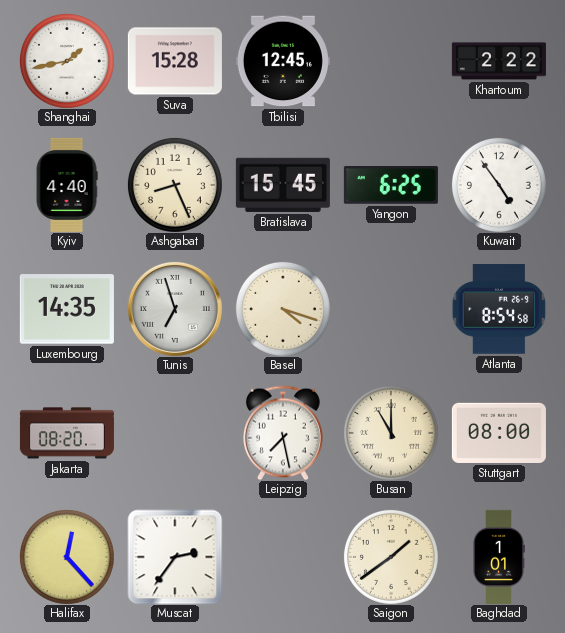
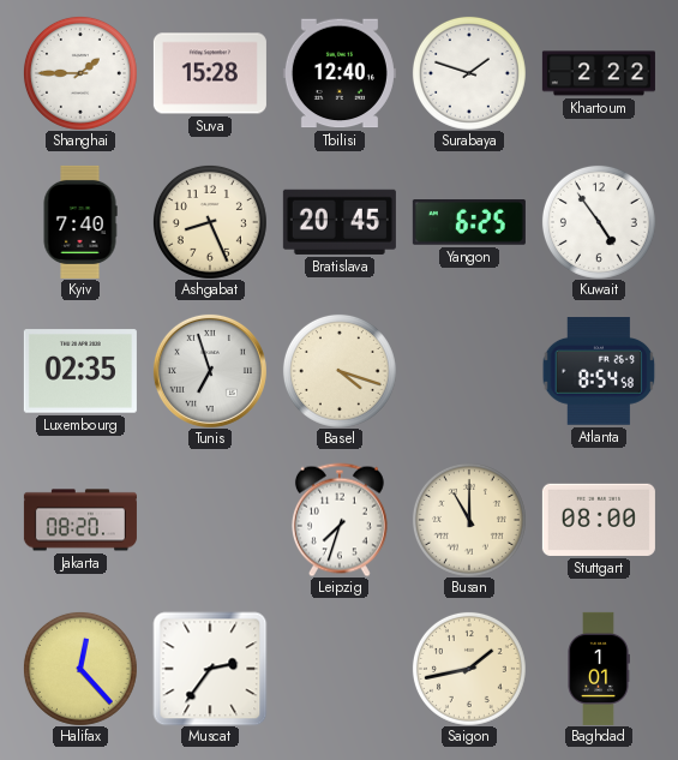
Shanghai: 1:43 -> 1:45
Tbilisi: 12:45 -> 12:40
Surabaya: none -> 1:48
Kyiv: 4:40 -> 7:40
Bratislava: 15:45 -> 20:45
Luxembourg: 14:35 -> 02:35
Leipzig: 7:28 -> 7:33
Saigon: 1:39 -> 1:43
